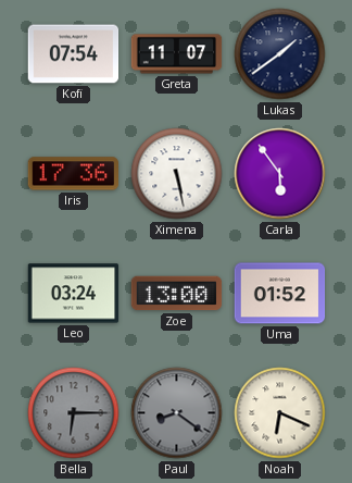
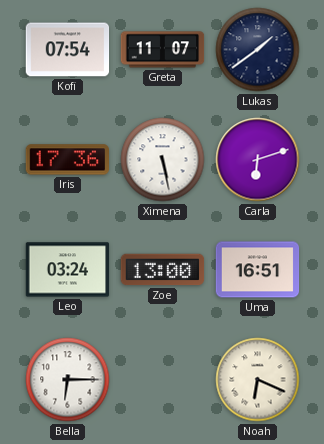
Carla: 5:54 -> 6:12
Uma: 01:52 -> 16:51
Bella dial: grey -> white
Paul: 8:21 -> none
